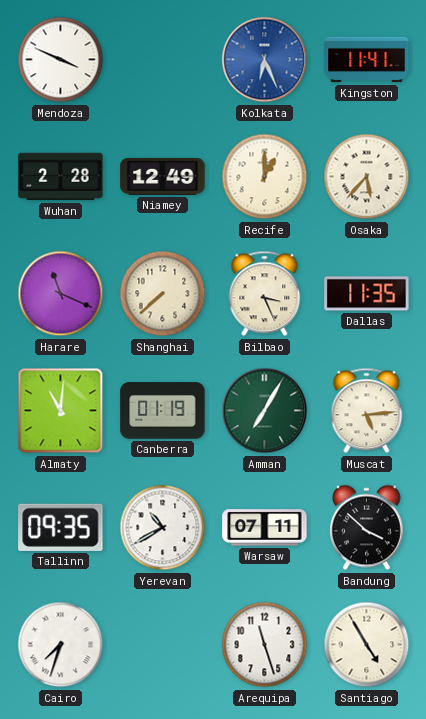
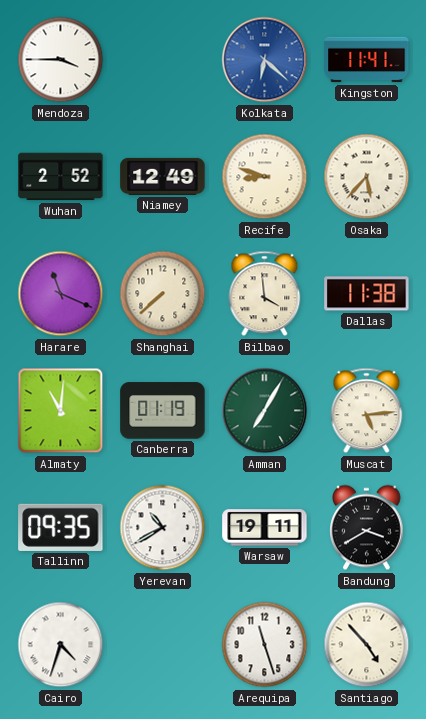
Mendoza: 3:49 -> 3:45
Kolkata: 6:26 -> 6:22
Wuhan: 2:28 -> 2:52
Recife: 1:00 -> 8:48
Bilbao: 3:26 -> 3:59
Dallas: 11:35 -> 11:38
Warsaw: 07:11 -> 19:11
Bandung: 3:52 -> 3:40
Cairo: 7:33 -> 4:33
Santiago: 4:55 -> 4:53
